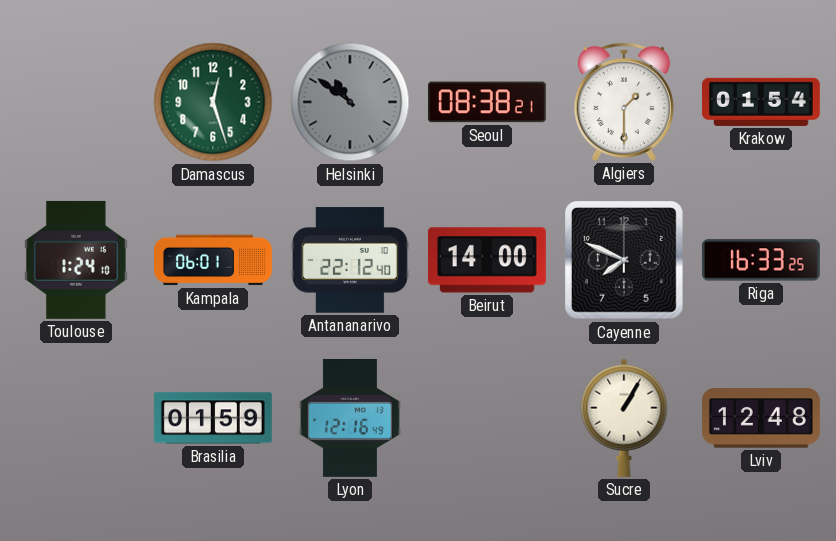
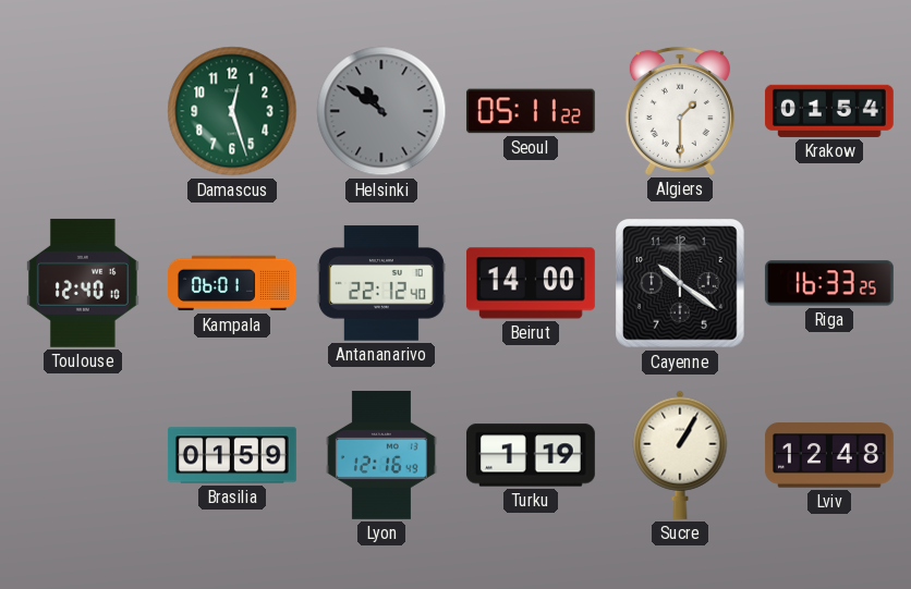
Seoul: 08:38 -> 05:11
Toulouse: 1:24 -> 12:40
Cayenne: 7:49 -> 10:21
Turku: none -> 1:19
